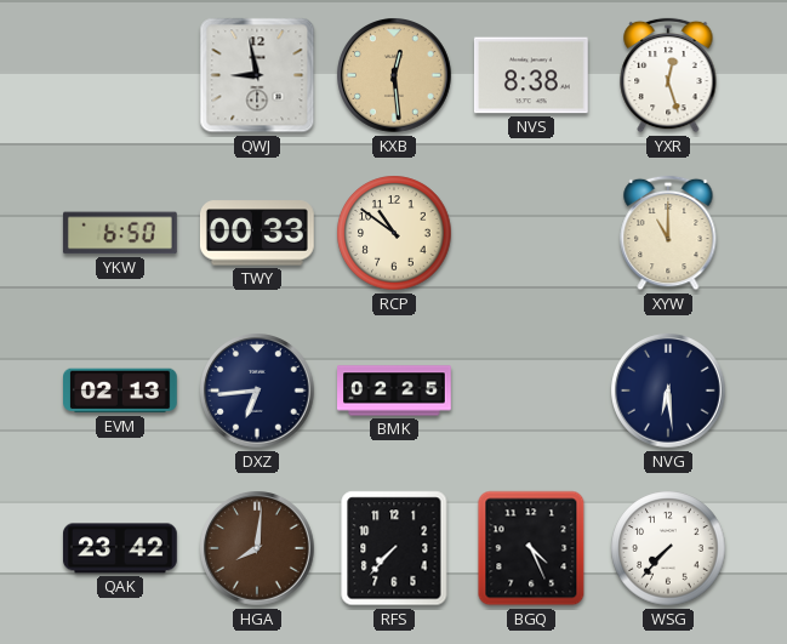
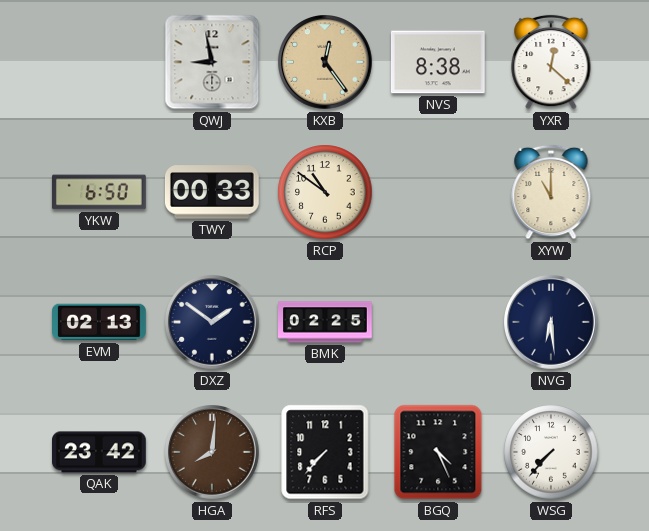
KXB: 12:29 -> 12:24
YXR: 12:27 -> 12:22
DXZ: 6:44 -> 1:51
